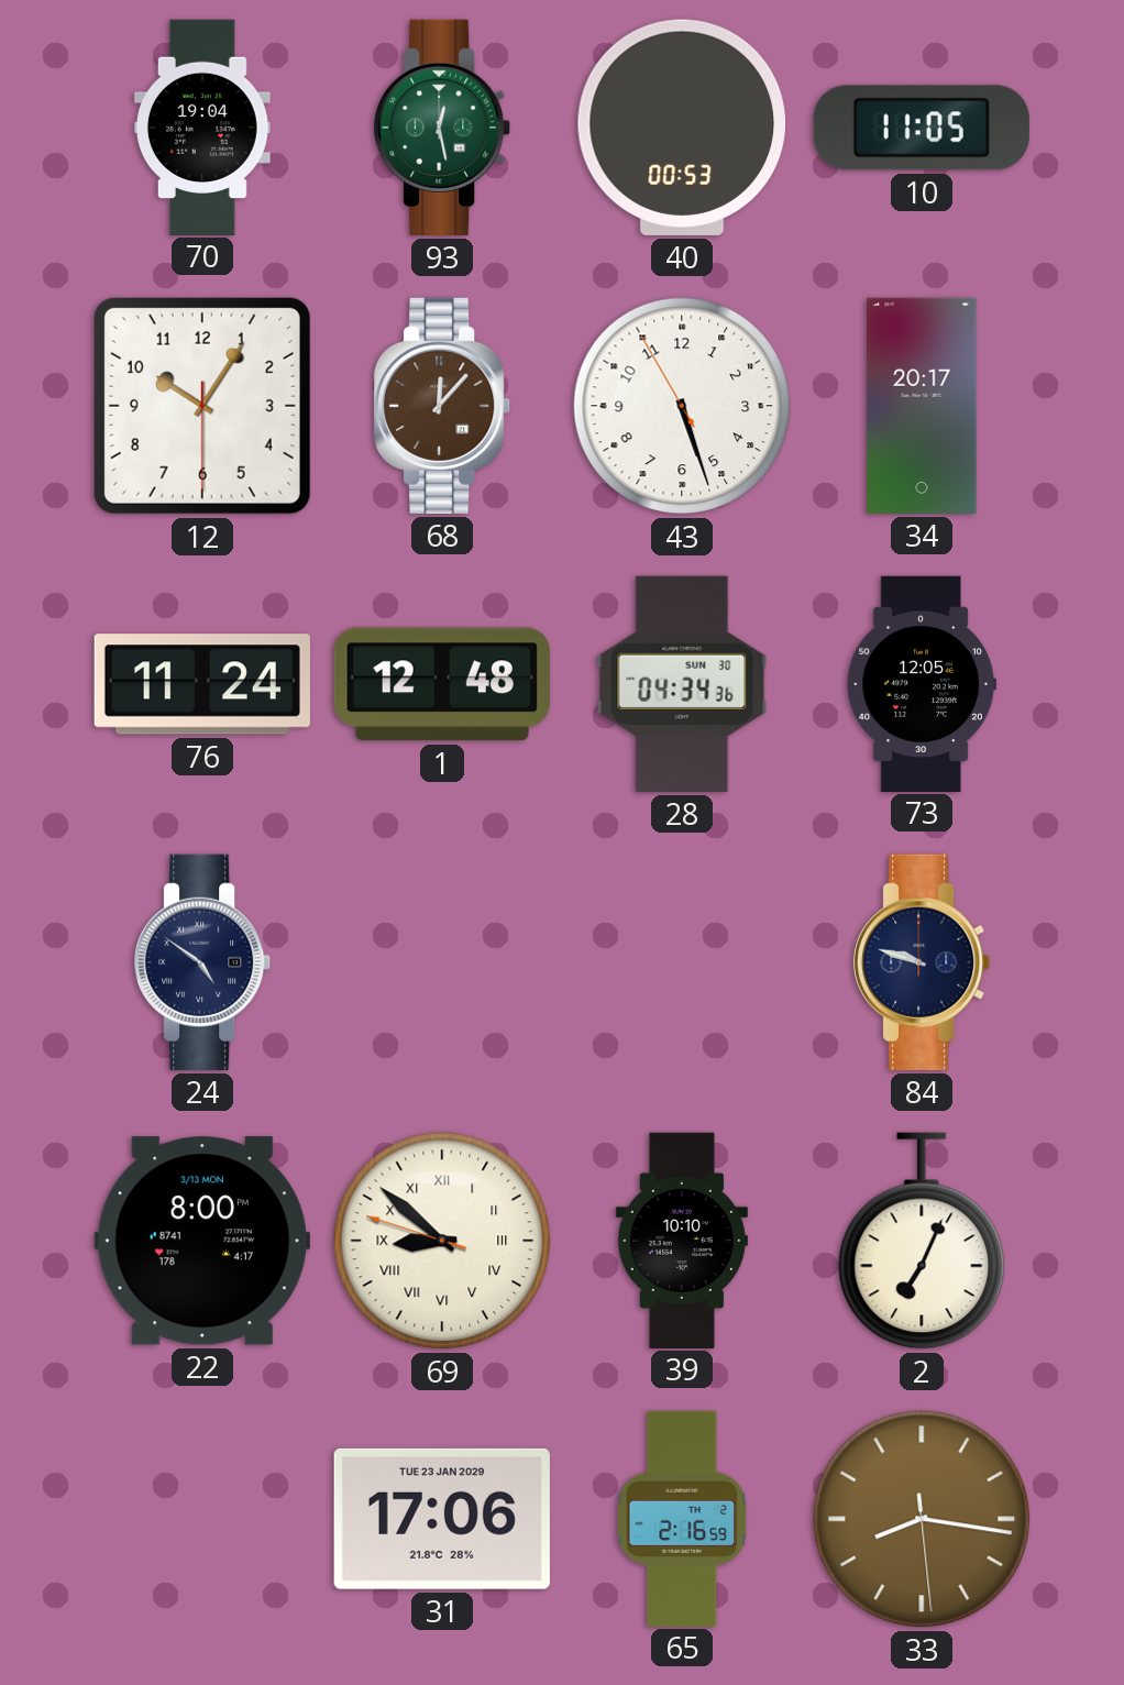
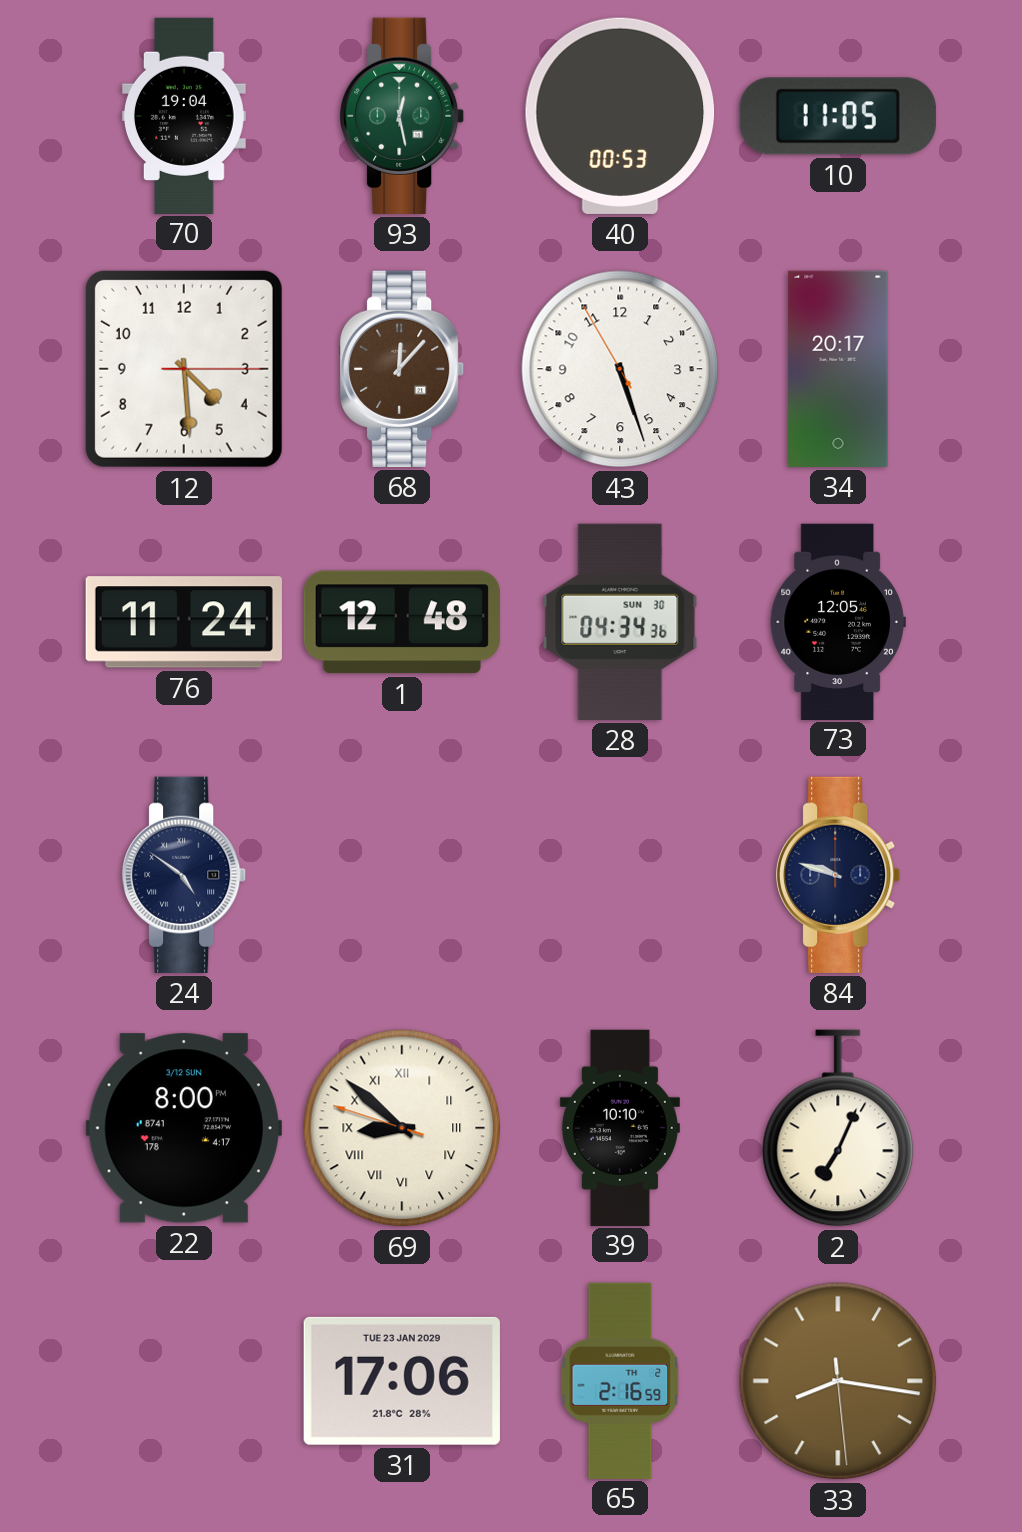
12: 10:05 -> 4:29
22 date: 3/13 MON -> 3/12 SUN
